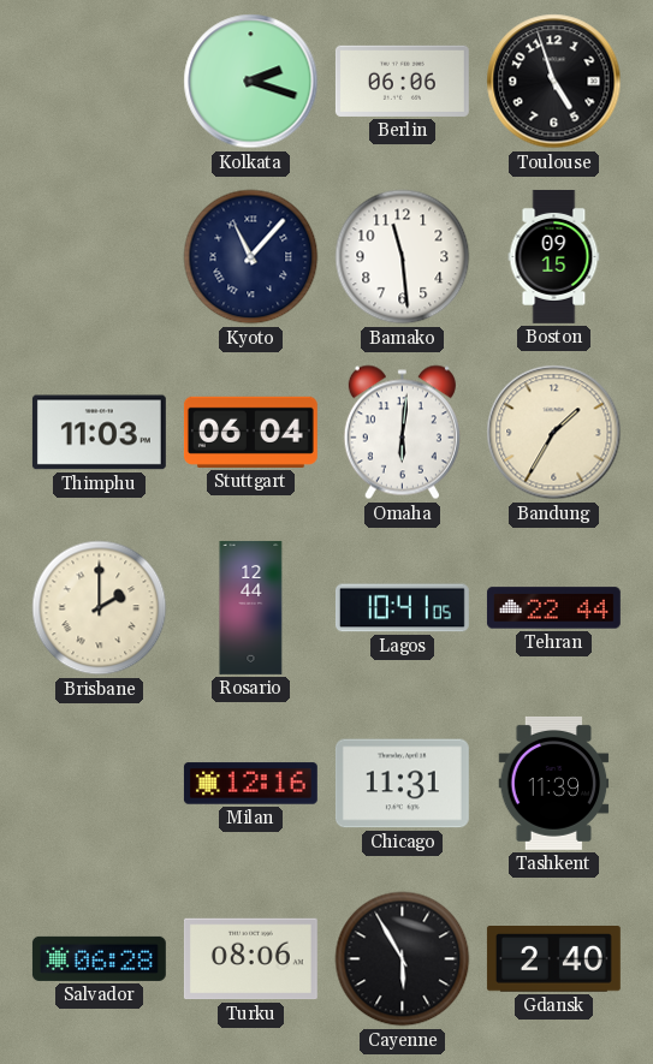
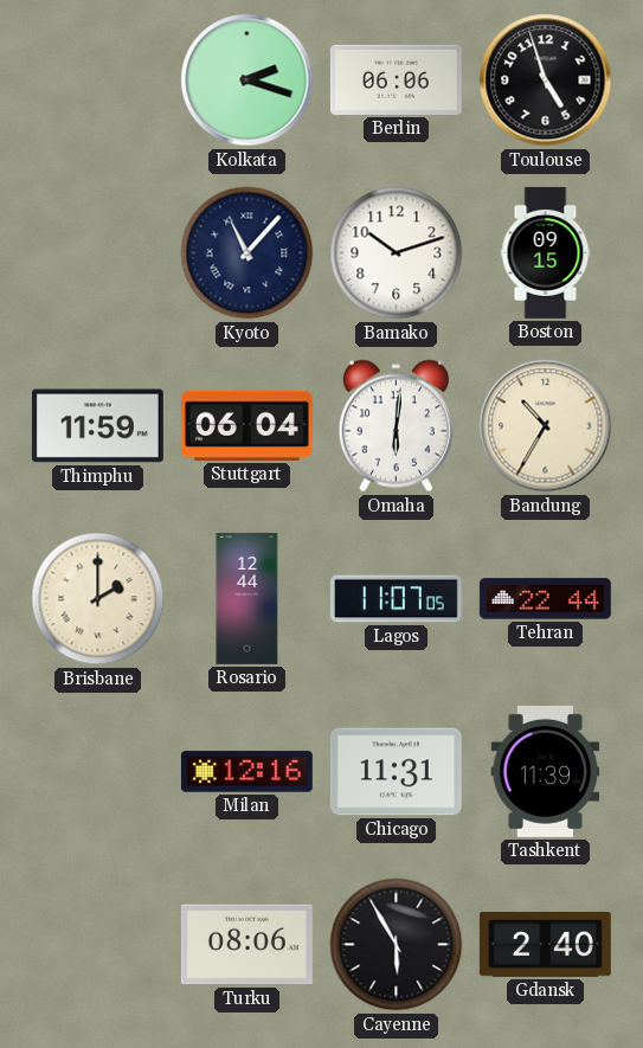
Bamako: 11:29 -> 10:12
Thimphu: 11:03 -> 11:59
Bandung: 1:35 -> 10:35
Lagos: 10:41 -> 11:07
Salvador: 06:28 -> none
